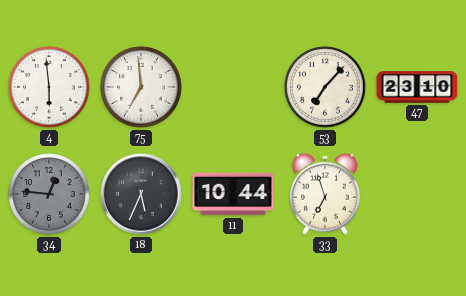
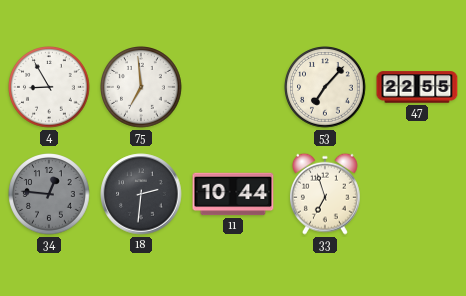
4: 5:59 -> 8:55
47: 23:10 -> 22:55
18: 5:34 -> 2:31
